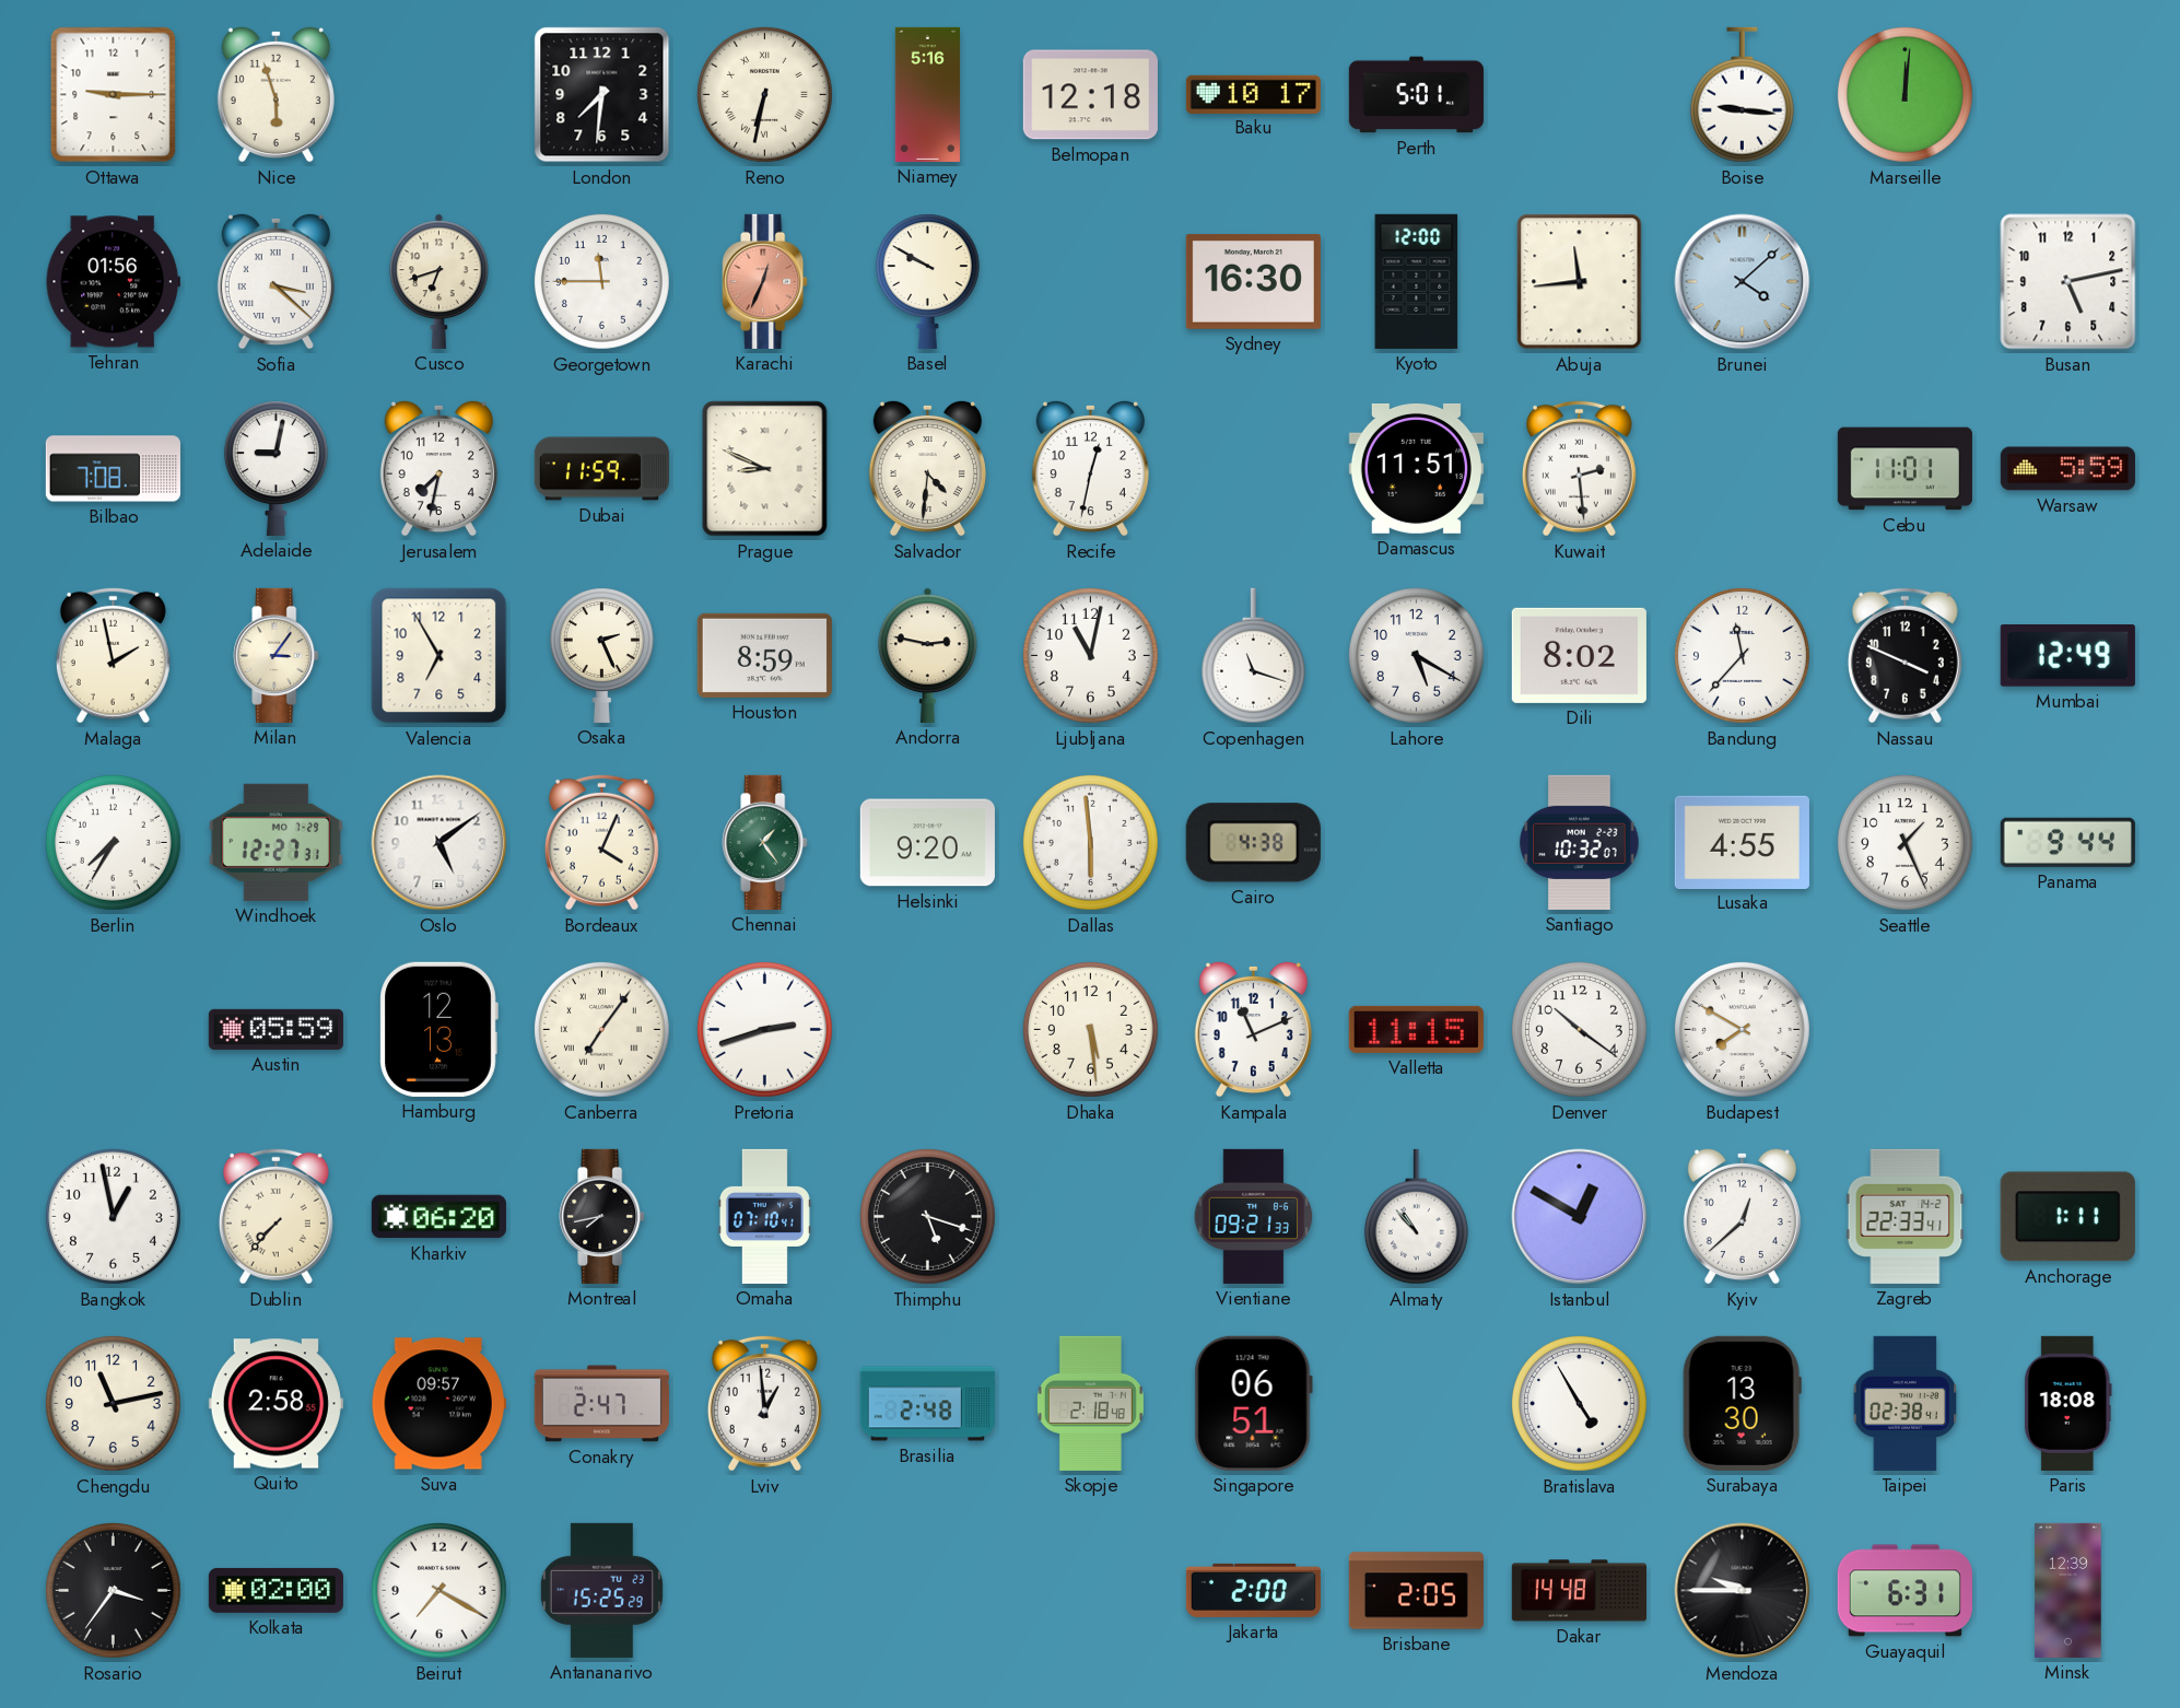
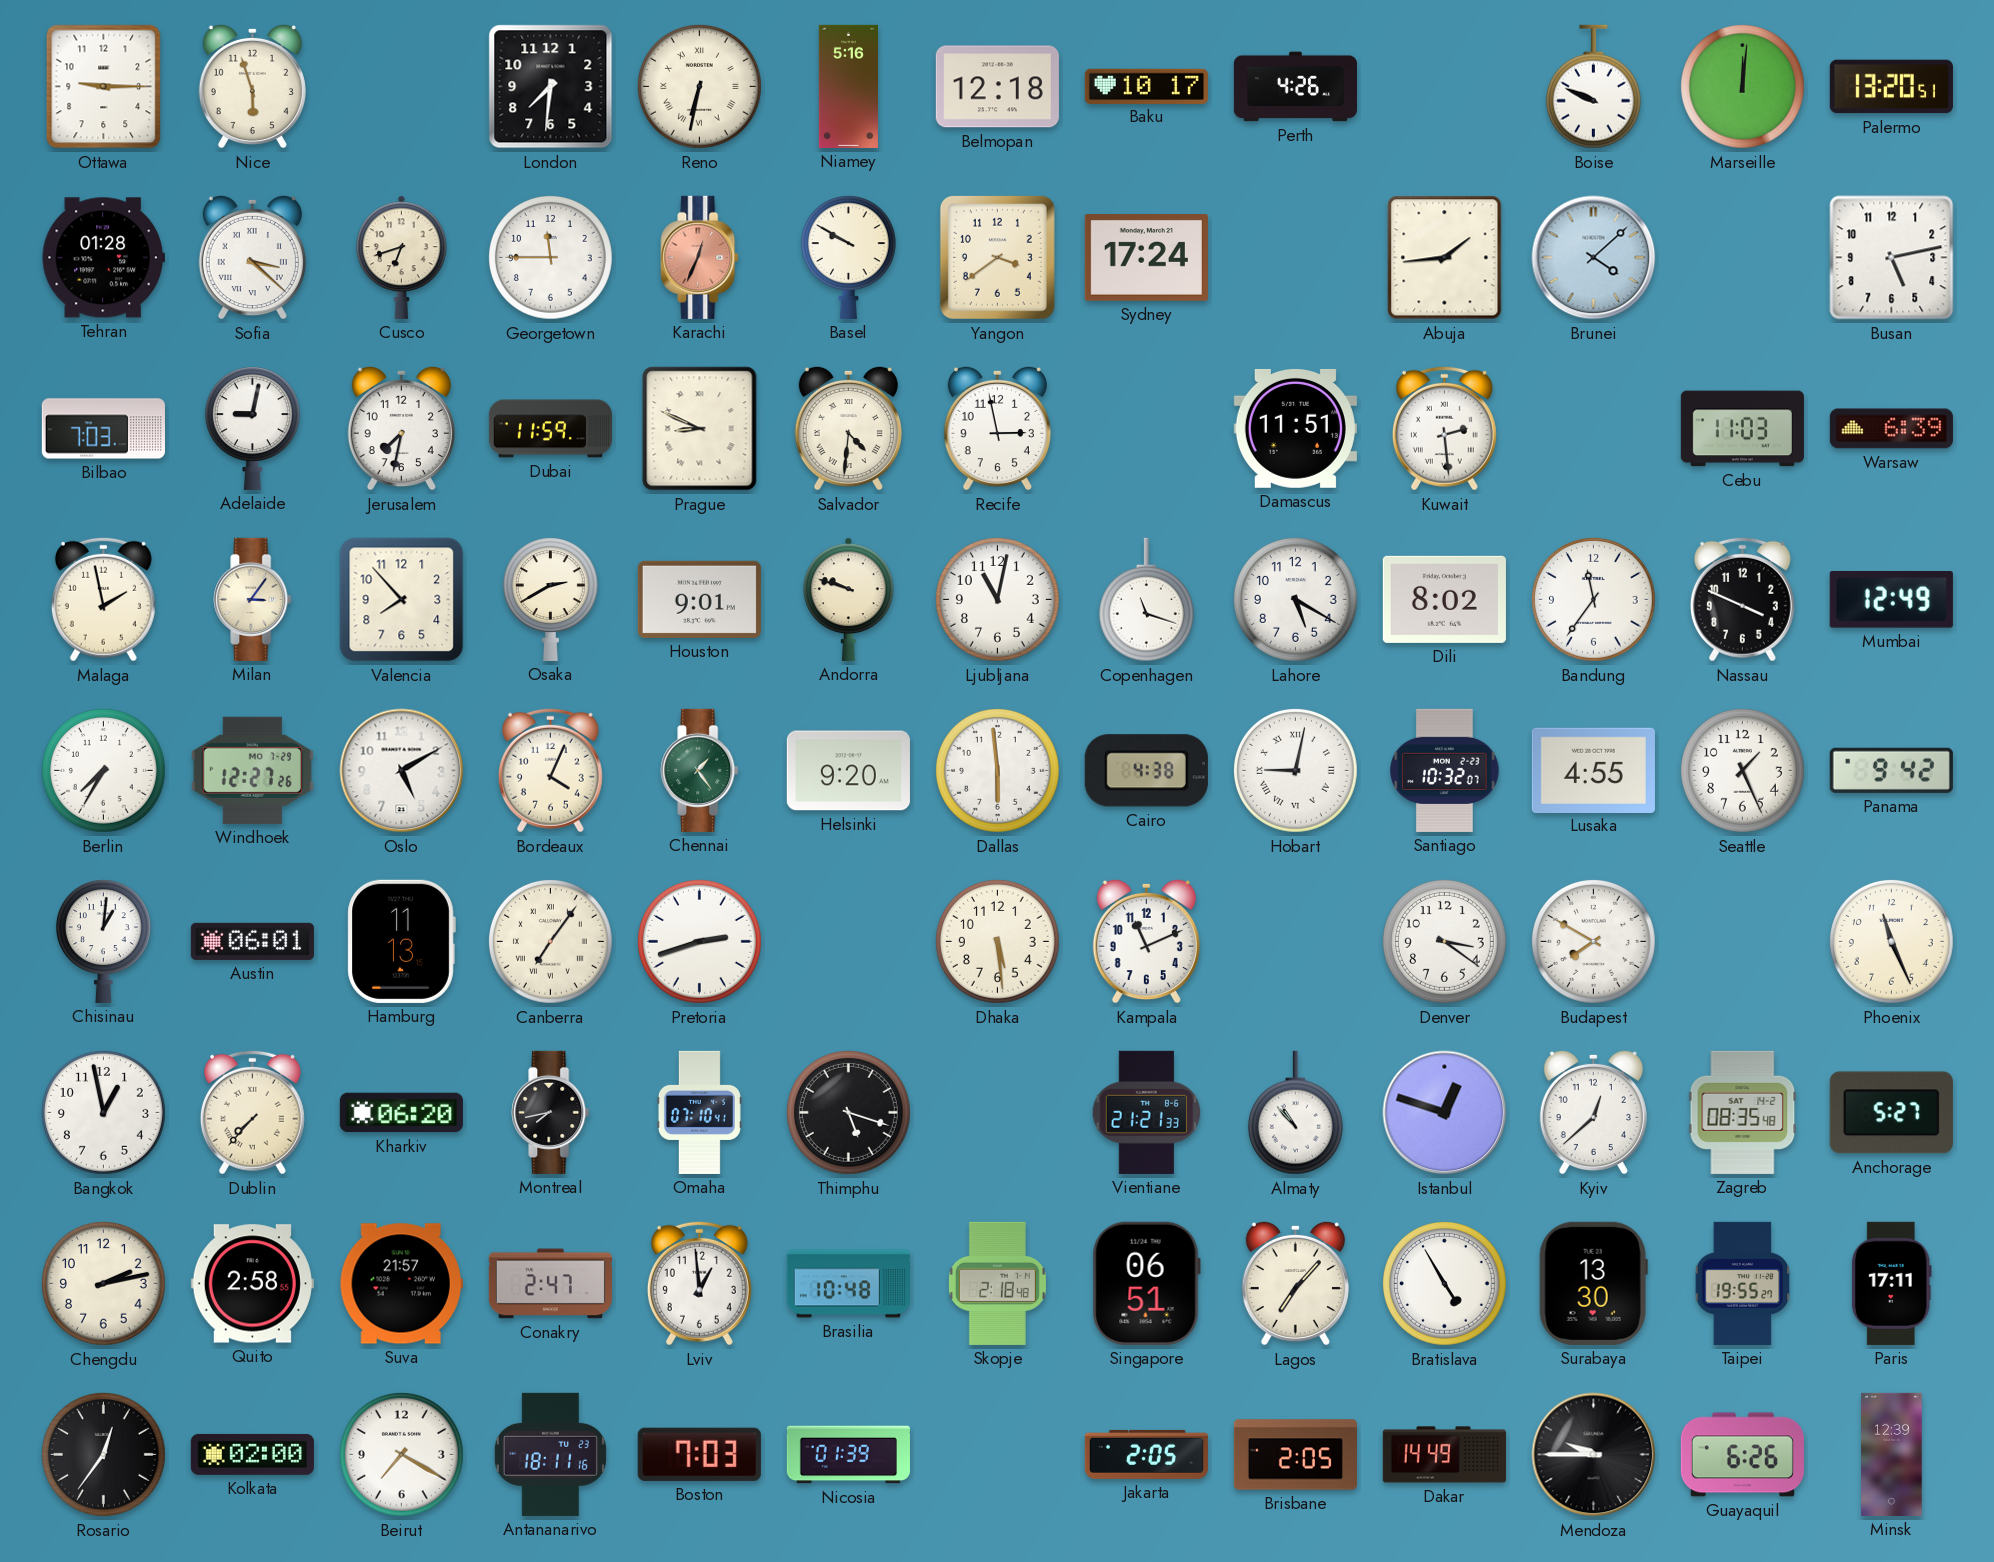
Perth: 5:01 -> 4:26
Boise: 9:16 -> 9:49
Palermo: none -> 13:20
Tehran: 01:56 -> 01:28
Yangon: none -> 3:39
Sydney: 16:30 -> 17:24
Kyoto: 12:00 -> none
Abuja: 11:44 -> 1:44
Bilbao: 7:08 -> 7:03
Recife: 12:32 -> 2:58
Cebu: 11:01 -> 11:03
Warsaw: 5:59 -> 6:39
Valencia: 6:55 -> 7:53
Osaka: 2:26 -> 2:40
Houston: 8:59 -> 9:01
Andorra: 2:47 -> 9:48
Bandung: 11:37 -> 11:36
Windhoek: 12:27:31 -> 12:27:26
Oslo: 5:09 -> 5:10
Hobart: none -> 9:02
Panama: 9:44 -> 9:42
Chisinau: none -> 1:01
Austin: 05:59 -> 06:01
Hamburg: 12:13 -> 11:13
Valletta: 11:15 -> none
Denver: 10:21 -> 3:21
Phoenix: none -> 11:26
Vientiane: 09:21 -> 21:21
Istanbul: 12:50 -> 12:48
Zagreb: 22:33 -> 08:35
Anchorage: 1:11 -> 5:27
Chengdu: 11:13 -> 2:13
Suva: 09:57 -> 21:57
Brasilia: 2:48 -> 10:48
Lagos: none -> 7:07
Taipei: 02:38 -> 19:55
Paris: 18:08 -> 17:11
Rosario: 3:36 -> 12:36
Antananarivo: 15:25 -> 18:11
Boston: none -> 7:03
Nicosia: none -> 01:39
Jakarta: 2:00 -> 2:05
Dakar: 14:48 -> 14:49
Guayaquil: 6:31 -> 6:26
